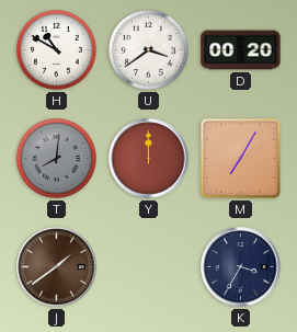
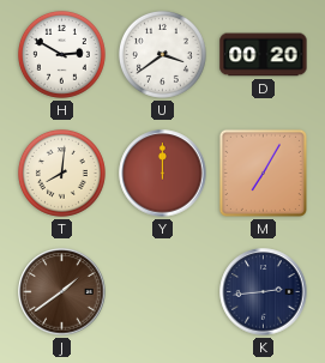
H: 10:50 -> 2:50
T dial: grey -> cream
K: 3:35 -> 2:44
